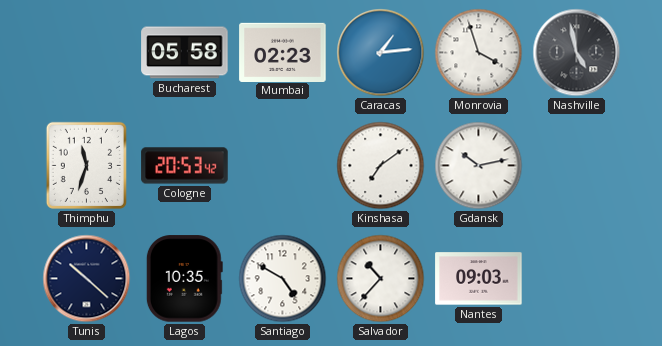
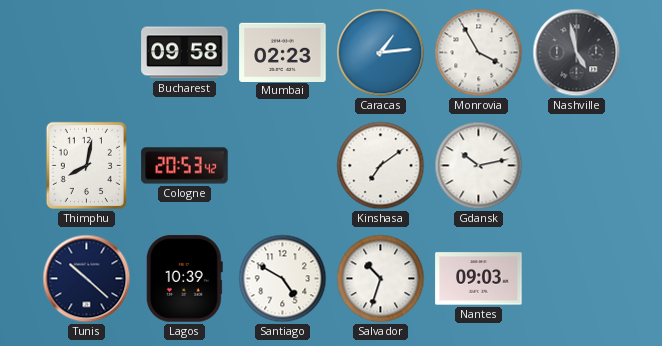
Bucharest: 05:58 -> 09:58
Monrovia: 3:57 -> 3:55
Thimphu: 11:33 -> 8:02
Lagos: 10:35 -> 10:39
Salvador: 10:37 -> 10:33
